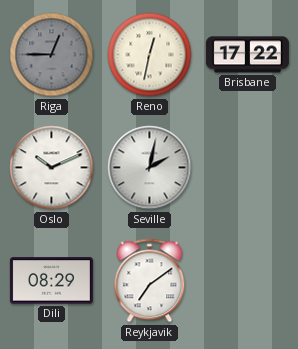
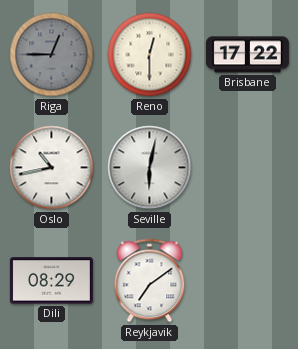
Reno: 12:32 -> 12:30
Oslo: 10:11 -> 10:43
Seville: 2:02 -> 6:02
